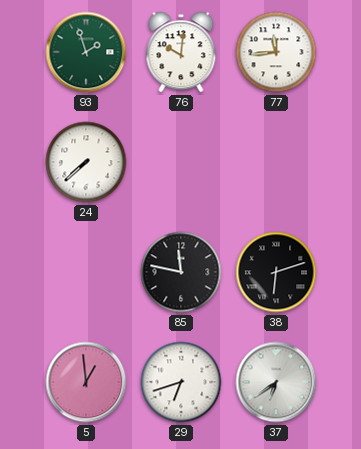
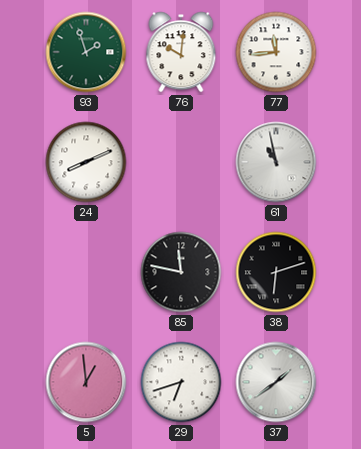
24: 7:38 -> 8:11
61: none -> 10:58
37: 6:39 -> 1:39
